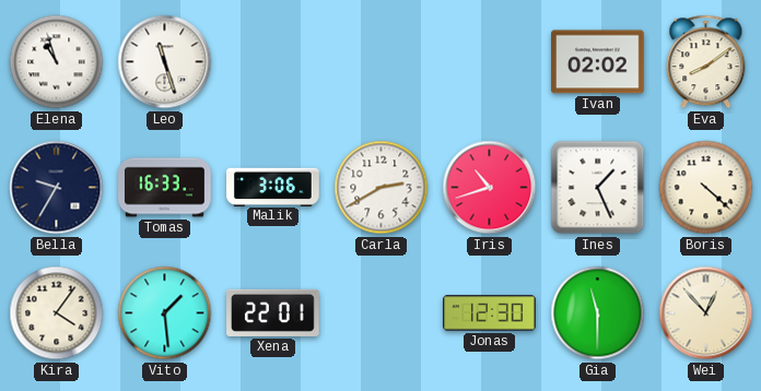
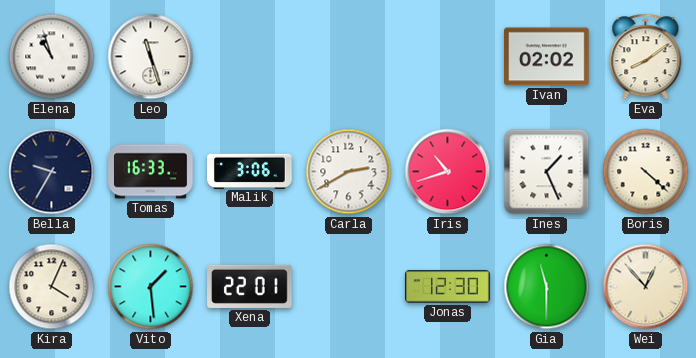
Kira: 4:06 -> 4:04
